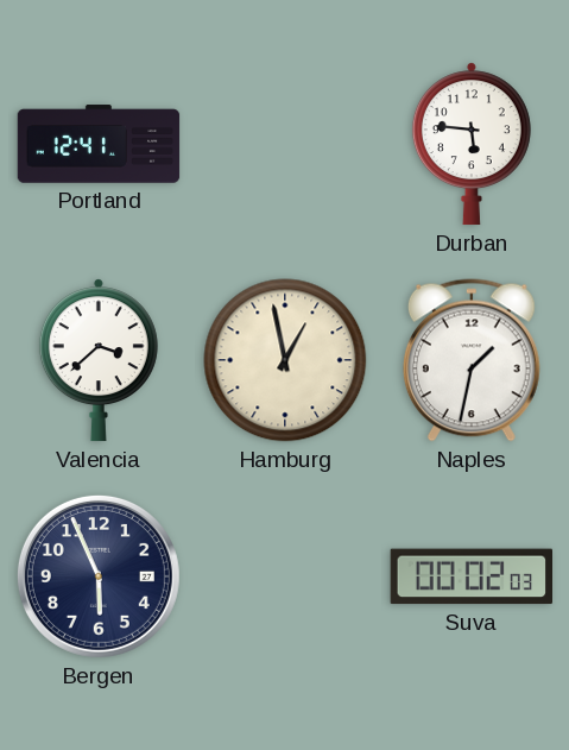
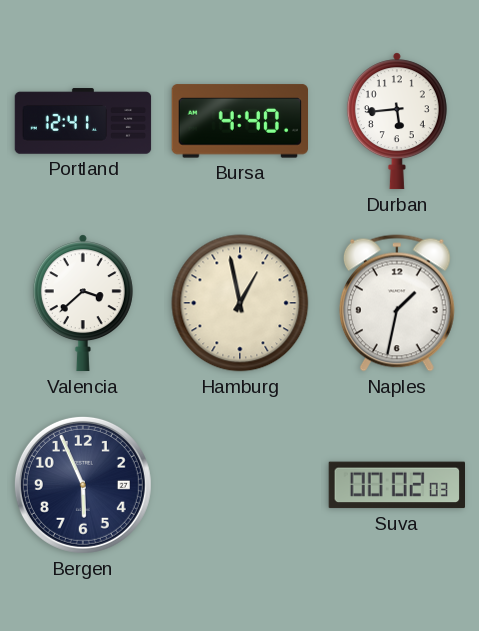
Bursa: none -> 4:40
Durban: 5:46 -> 5:44
